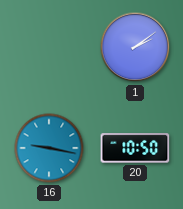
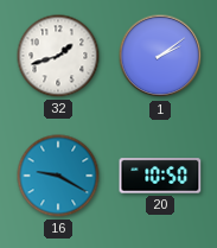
32: none -> 1:42
16: 9:17 -> 9:20
